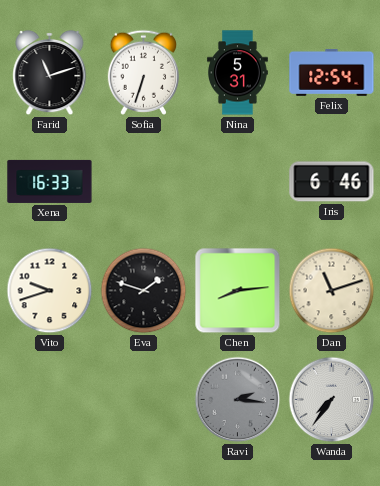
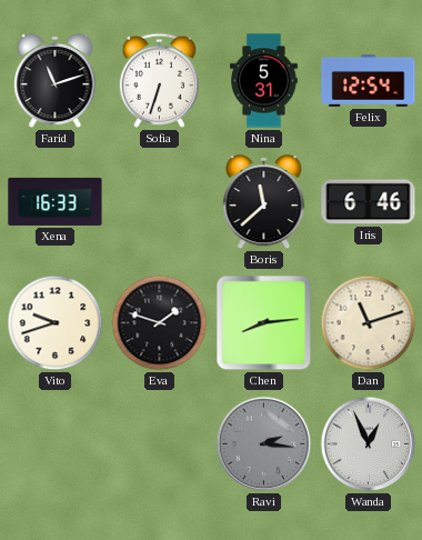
Boris: none -> 11:38
Wanda: 7:36 -> 12:56
